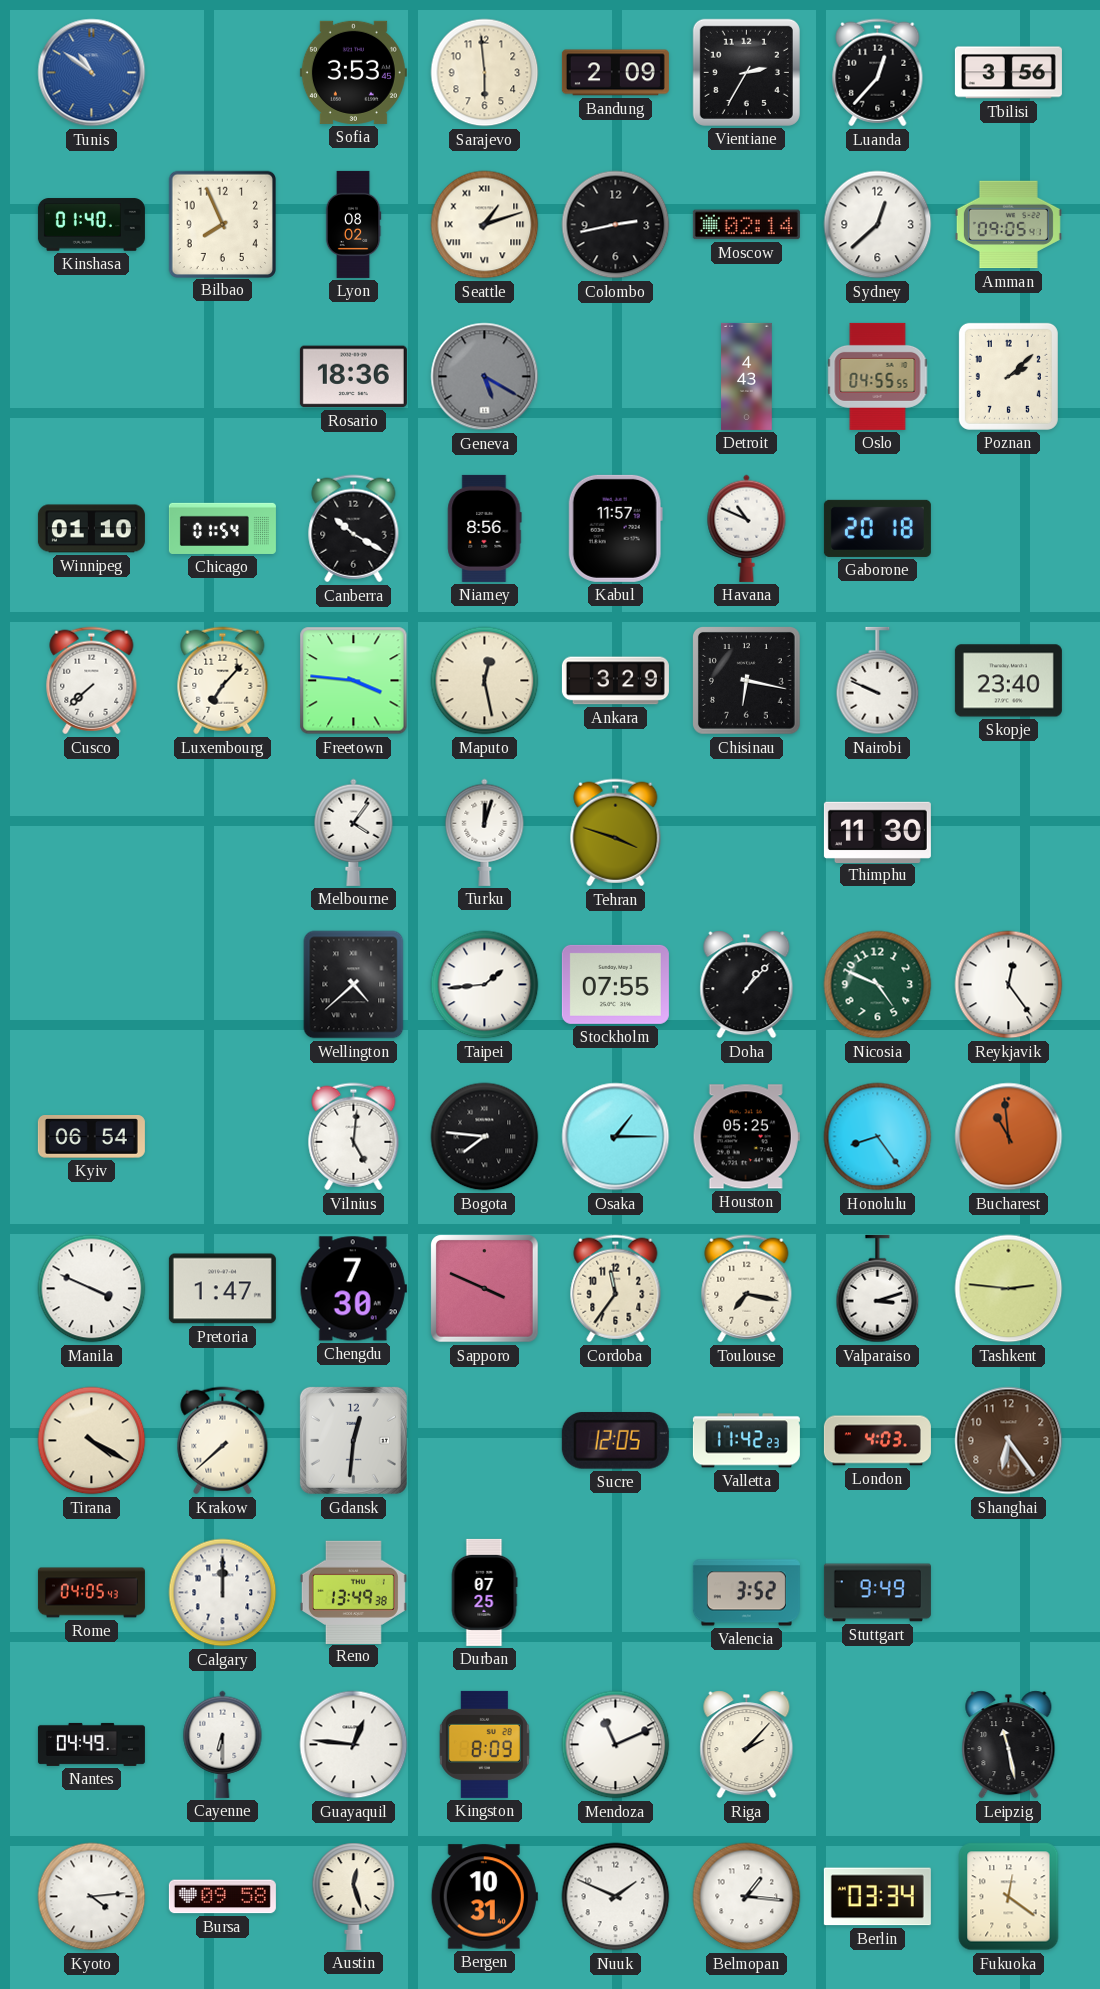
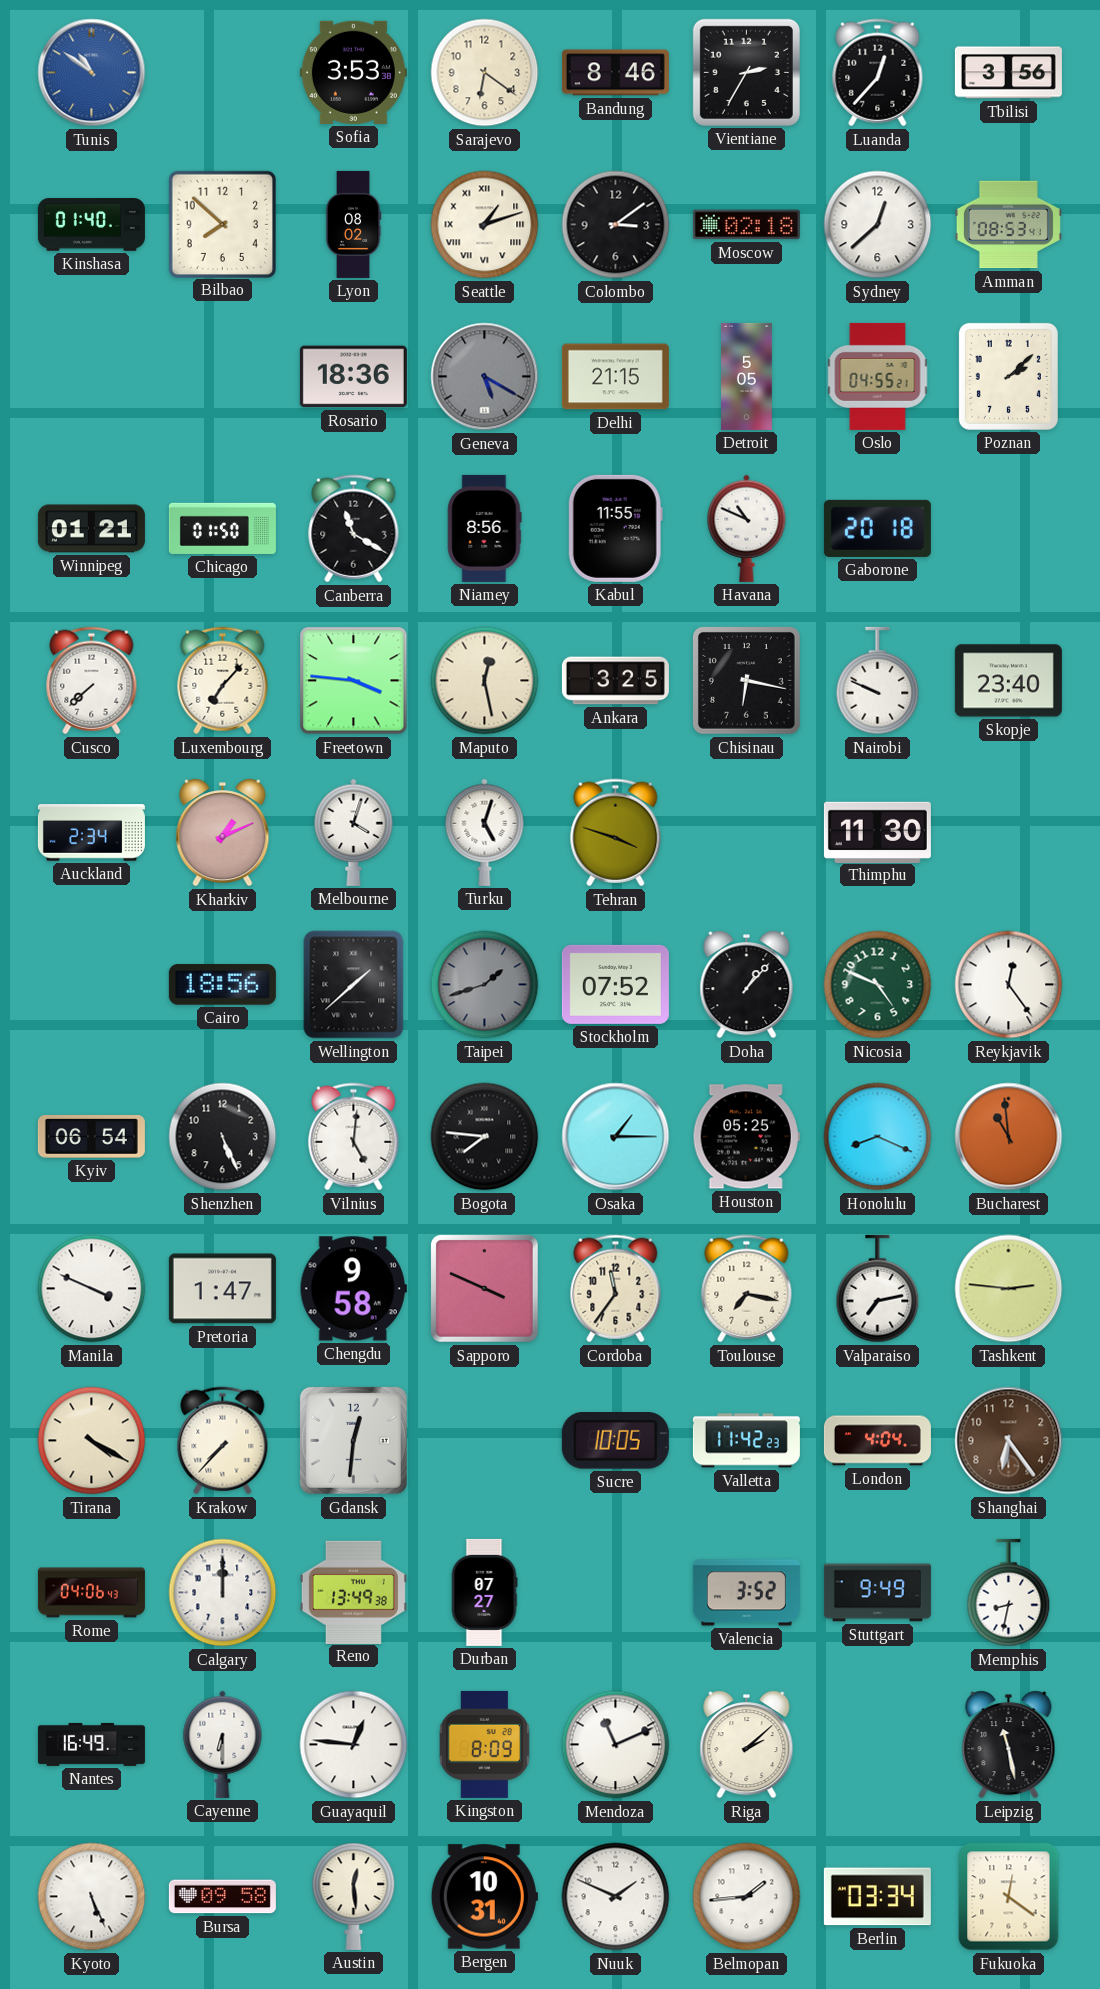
Sofia: 3:53:45 -> 3:53:38
Sarajevo: 5:59 -> 6:21
Bandung: 2:09 -> 8:46
Bilbao: 7:56 -> 7:52
Colombo: 2:43 -> 3:09
Moscow: 02:14 -> 02:18
Amman: 09:05 -> 08:53
Delhi: none -> 21:15
Detroit: 4:43 -> 5:05
Oslo: 04:55:55 -> 04:55:21
Winnipeg: 01:10 -> 01:21
Chicago: 01:54 -> 01:50
Canberra: 10:20 -> 11:20
Kabul: 11:57 -> 11:55
Ankara: 3:29 -> 3:25
Auckland: none -> 2:34
Kharkiv: none -> 1:11
Melbourne: 4:06 -> 4:03
Turku: 12:03 -> 5:03
Cairo: none -> 18:56
Wellington: 4:38 -> 1:38
Taipei: 1:44 -> 1:42
Taipei dial: white -> grey
Stockholm: 07:55 -> 07:52
Shenzhen: none -> 5:26
Honolulu: 8:24 -> 8:19
Chengdu: 7:30 -> 9:58
Valparaiso: 3:12 -> 7:13
Krakow: 7:38 -> 7:37
Sucre: 12:05 -> 10:05
London: 4:03 -> 4:04
Rome: 04:05 -> 04:06
Durban: 07:25 -> 07:27
Memphis: none -> 8:32
Nantes: 04:49 -> 16:49
Riga: 2:07 -> 2:08
Kyoto: 4:14 -> 5:26
Austin: 12:27 -> 12:29
Belmopan: 1:16 -> 1:44
